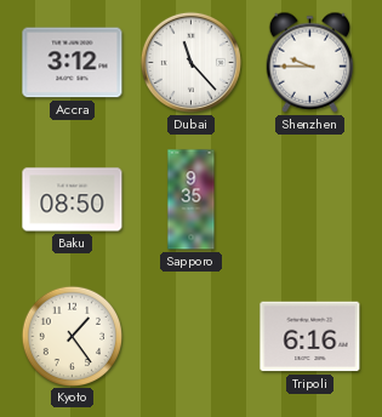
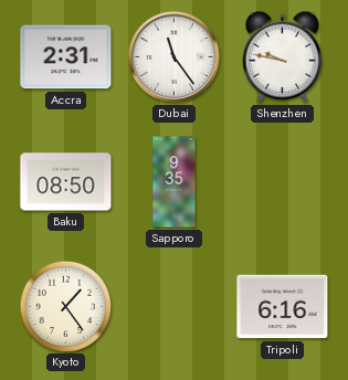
Accra: 3:12 -> 2:31
Dubai: 11:23 -> 11:24
Shenzhen: 9:45 -> 9:47
